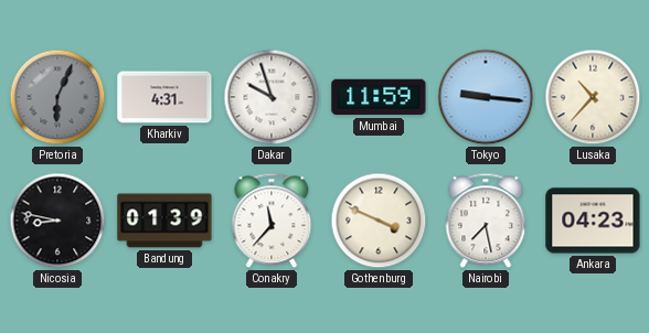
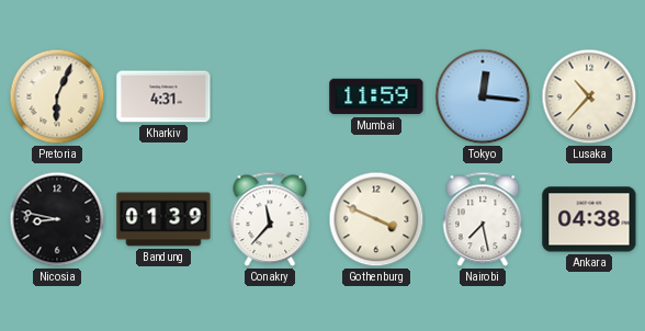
Pretoria dial: grey -> cream
Dakar: 9:57 -> none
Tokyo: 9:16 -> 12:16
Ankara: 04:23 -> 04:38
